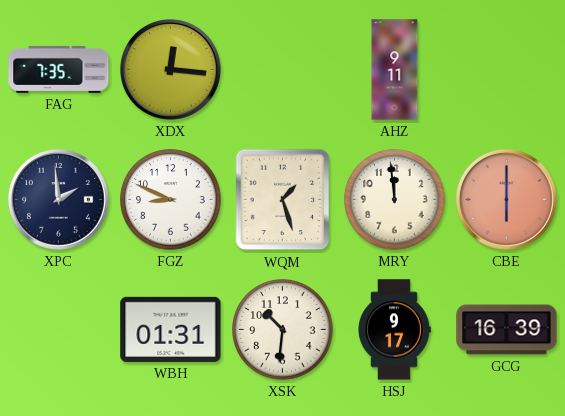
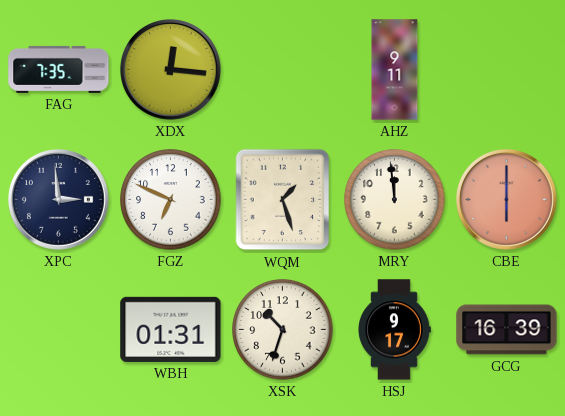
XPC: 1:59 -> 2:59
FGZ: 8:49 -> 6:49
XSK: 10:31 -> 10:33
